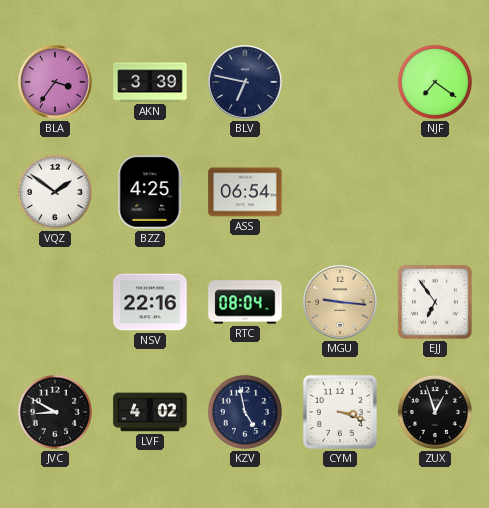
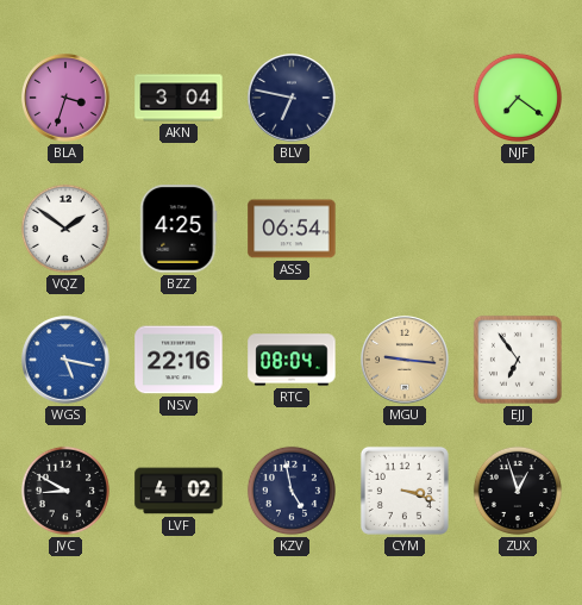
BLA: 3:36 -> 3:33
AKN: 3:39 -> 3:04
WGS: none -> 5:17
